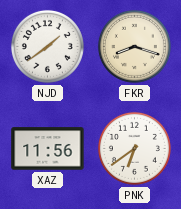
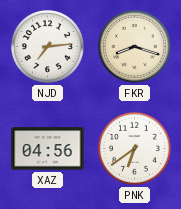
NJD: 1:39 -> 7:14
XAZ: 11:56 -> 04:56
